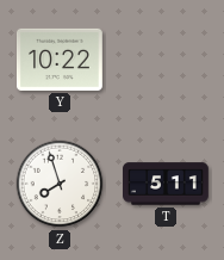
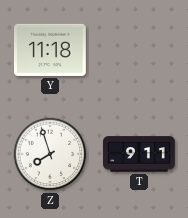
Y: 10:22 -> 11:18
T: 5:11 -> 9:11
